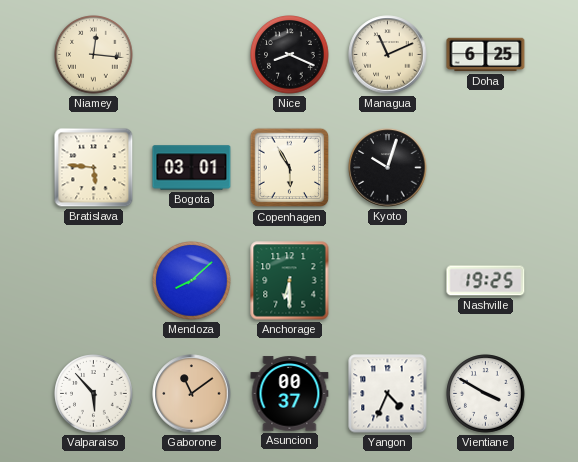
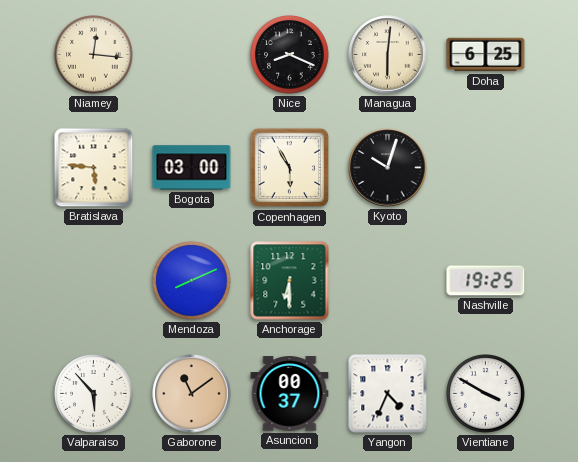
Managua: 11:11 -> 6:01
Bogota: 03:01 -> 03:00
Mendoza: 8:08 -> 8:11
